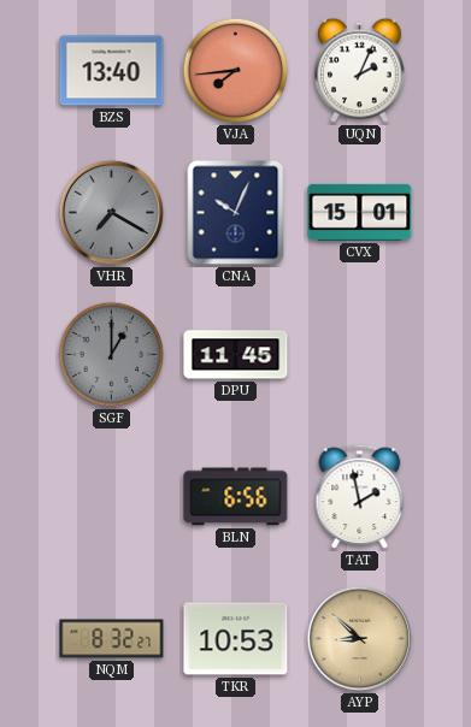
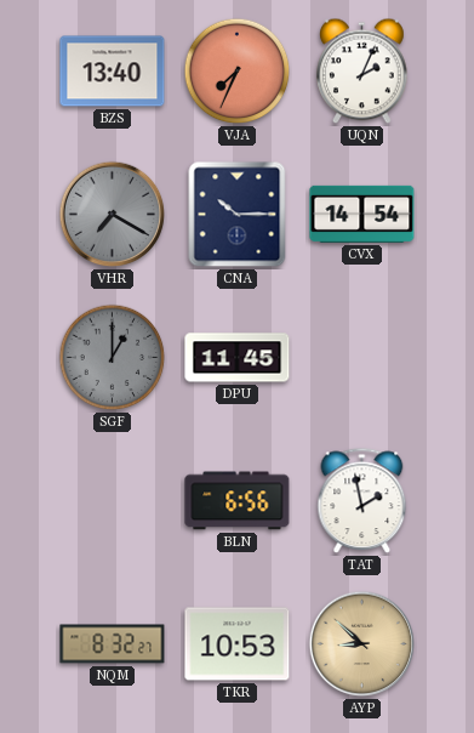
VJA: 7:44 -> 7:34
CNA: 10:04 -> 10:15
CVX: 15:01 -> 14:54
